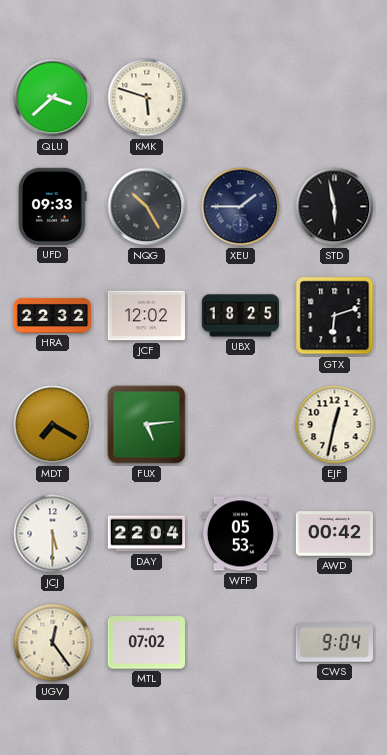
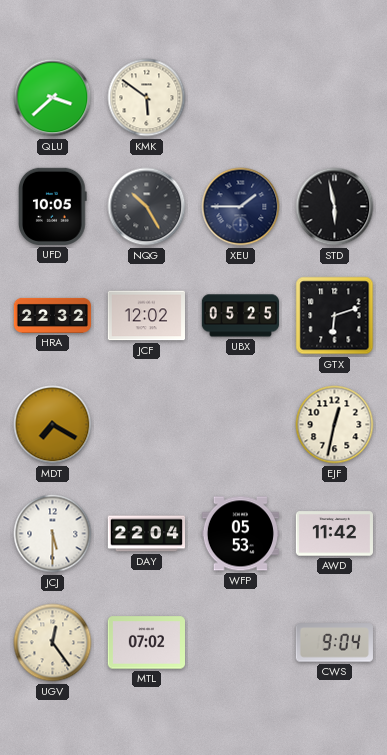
KMK: 5:48 -> 5:51
UFD: 09:33 -> 10:05
UBX: 18:25 -> 05:25
FUX: 5:14 -> none
AWD: 00:42 -> 11:42
